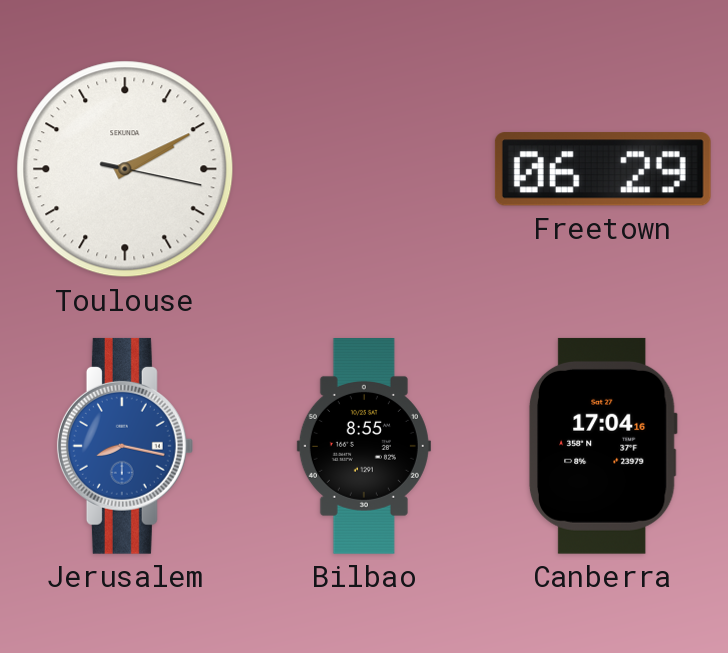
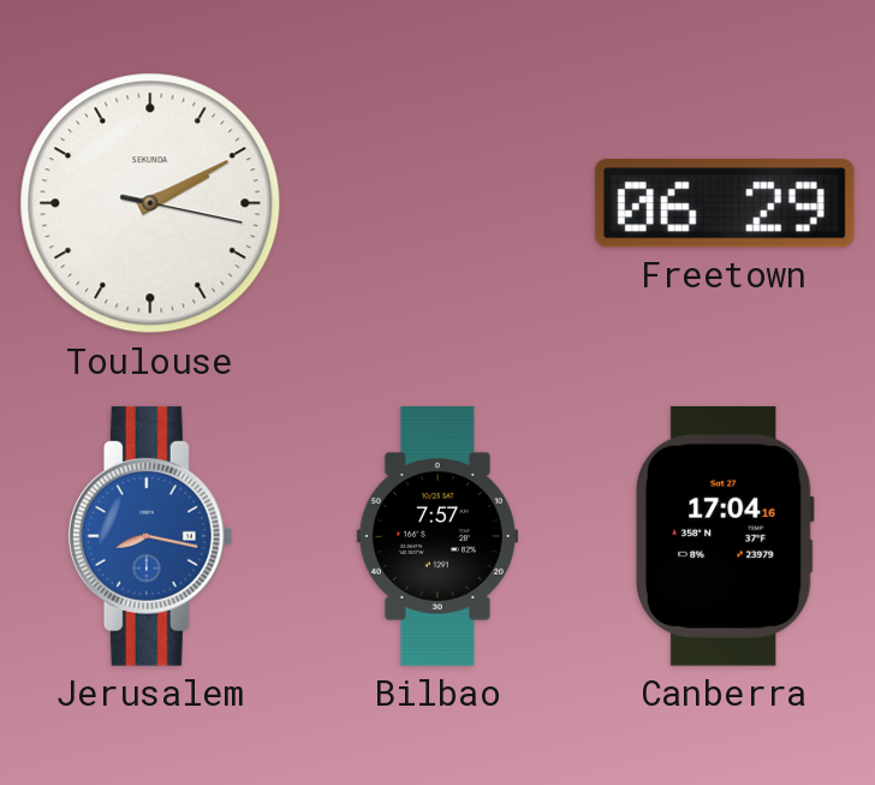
Bilbao: 8:55 -> 7:57
